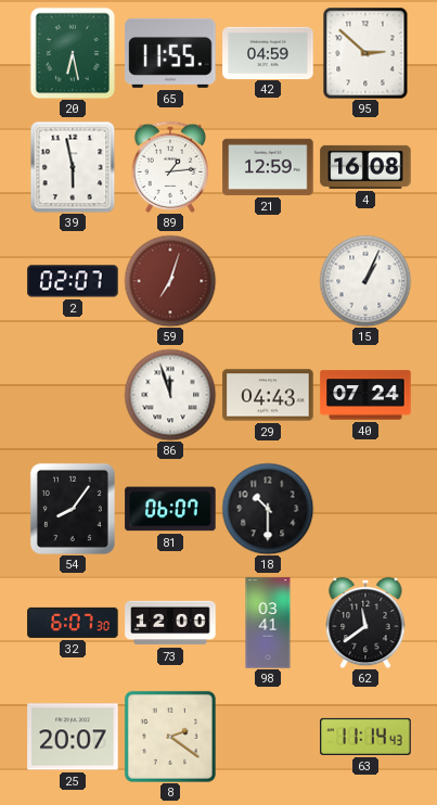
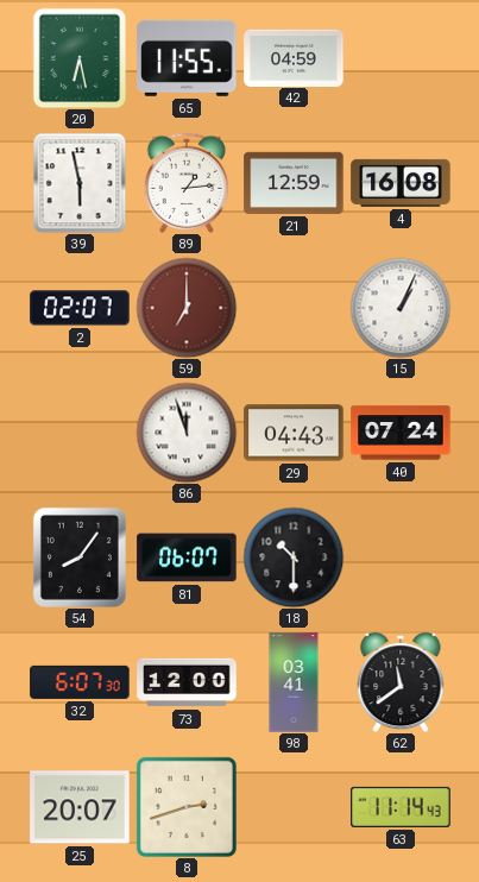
95: 2:52 -> none
59: 7:03 -> 7:00
8: 2:21 -> 2:42
